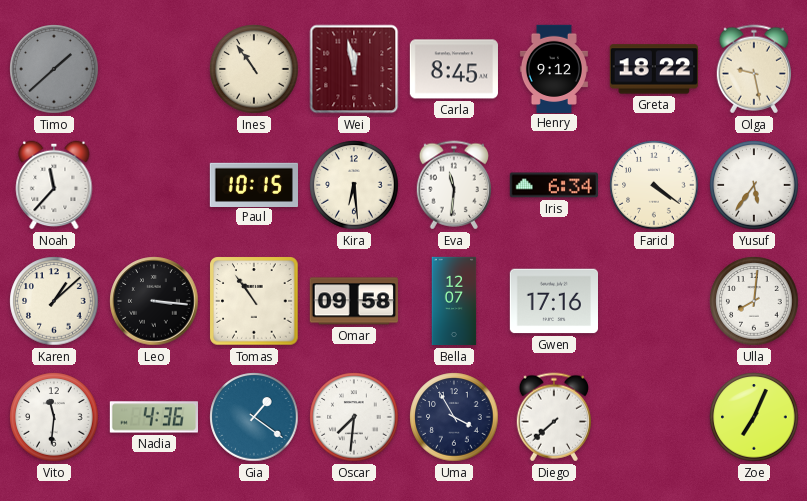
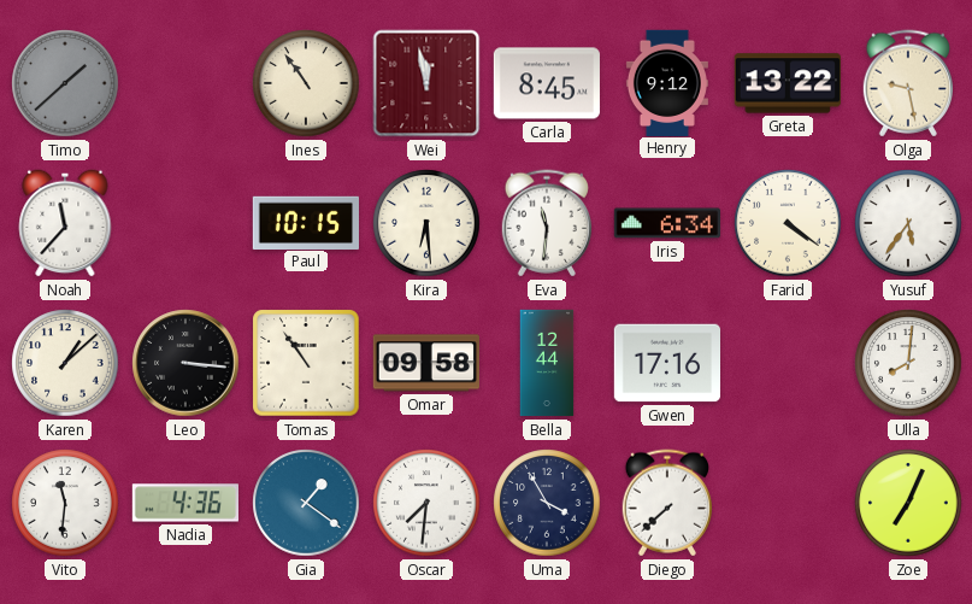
Greta: 18:22 -> 13:22
Bella: 12:07 -> 12:44
